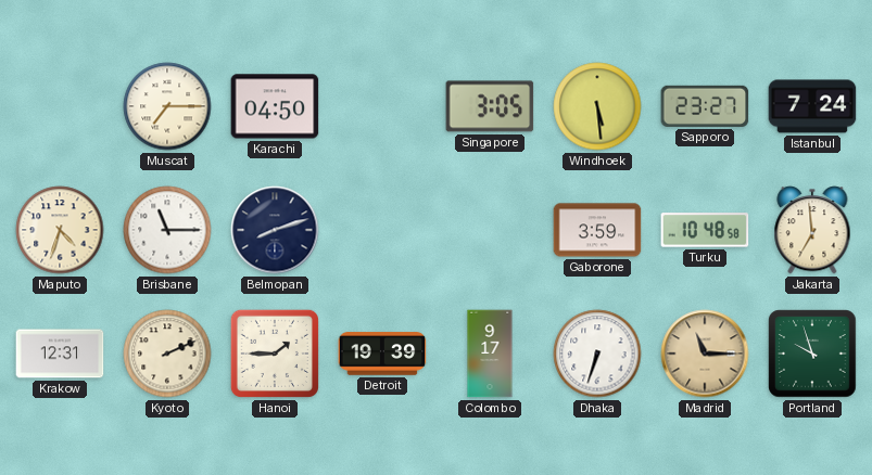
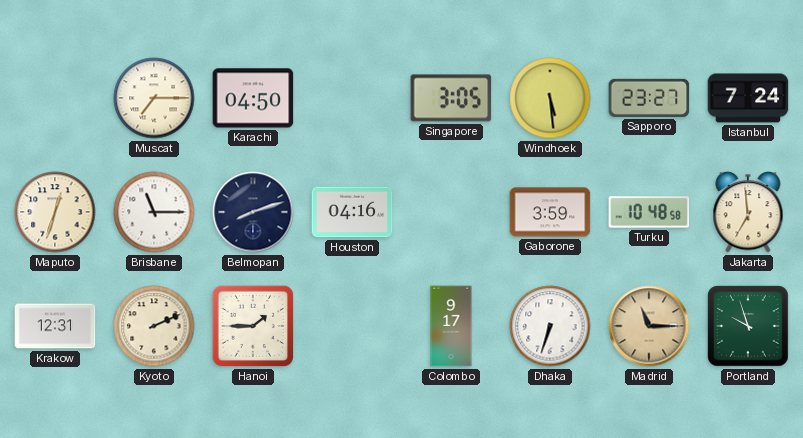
Maputo: 4:33 -> 12:33
Houston: none -> 04:16
Detroit: 19:39 -> none
